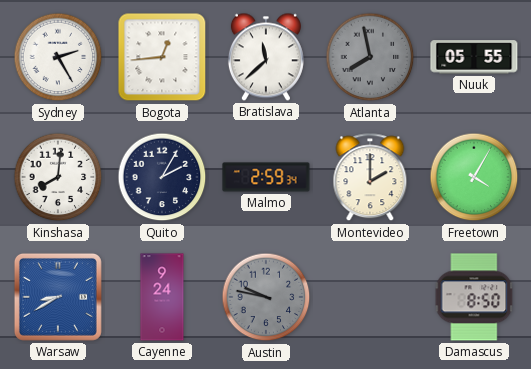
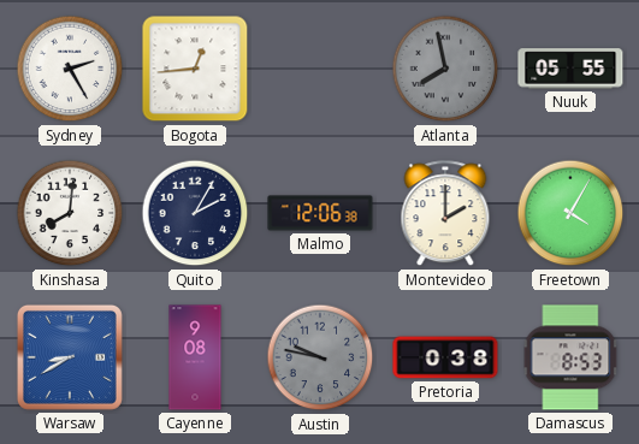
Bratislava: 11:38 -> none
Malmo: 2:59 -> 12:06
Cayenne: 9:24 -> 9:08
Pretoria: none -> 0:38
Damascus: 8:50 -> 8:53
